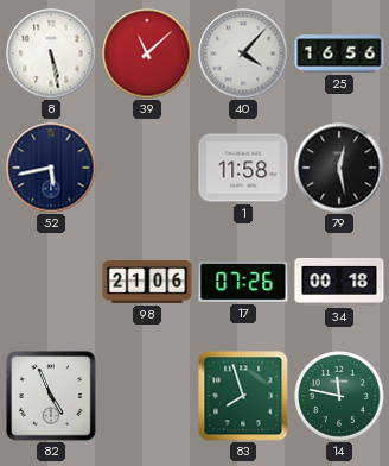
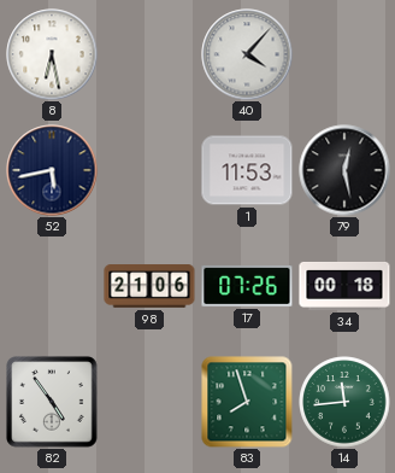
8: 5:28 -> 6:28
39: 11:08 -> none
25: 16:56 -> none
1: 11:58 -> 11:53
82: 4:56 -> 4:54
14: 11:47 -> 11:44
